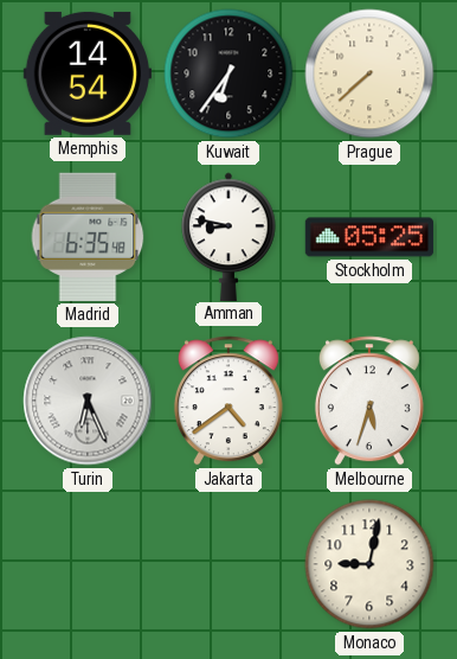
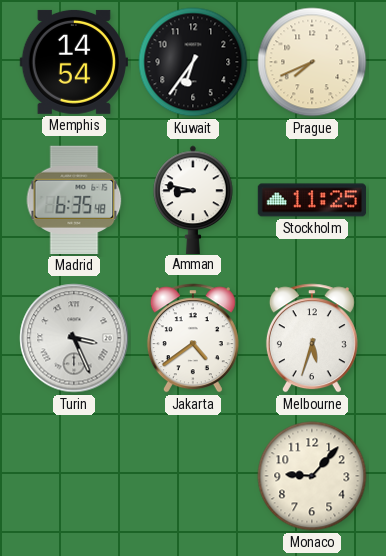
Prague: 7:38 -> 7:41
Stockholm: 05:25 -> 11:25
Turin: 6:26 -> 3:26
Monaco: 9:02 -> 9:07
